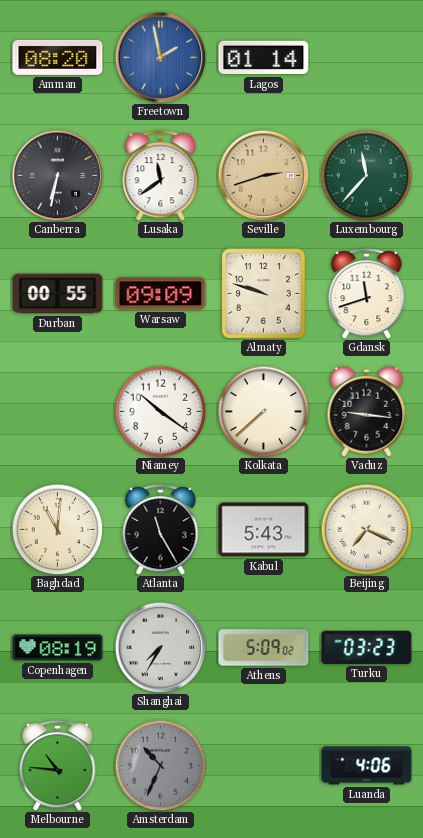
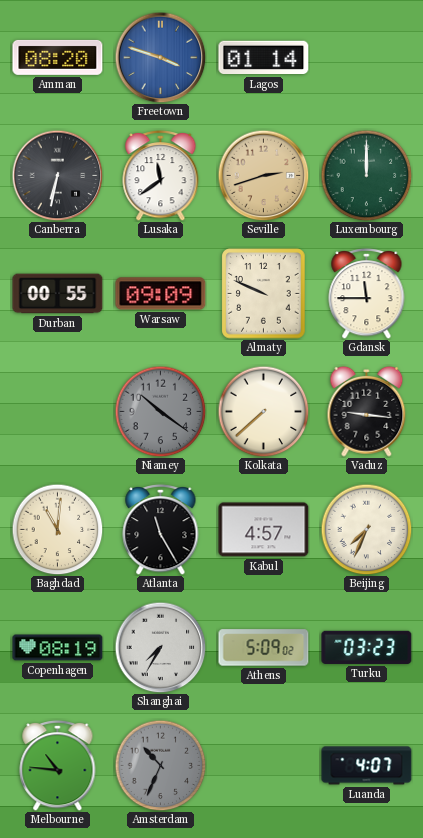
Freetown: 1:58 -> 3:48
Luxembourg: 11:37 -> 12:00
Almaty: 9:48 -> 9:49
Gdansk: 11:42 -> 11:45
Niamey dial: white -> grey
Kabul: 5:43 -> 4:57
Beijing: 7:19 -> 7:34
Luanda: 4:06 -> 4:07
